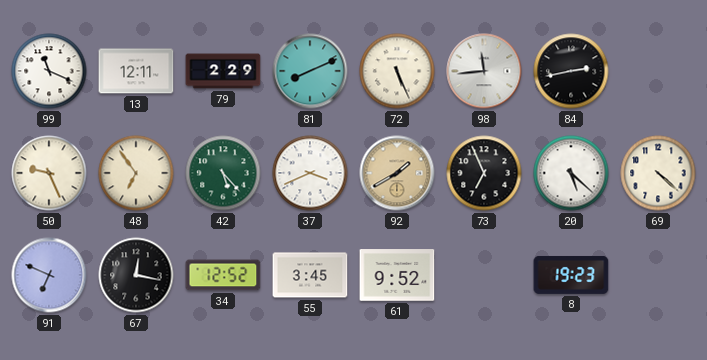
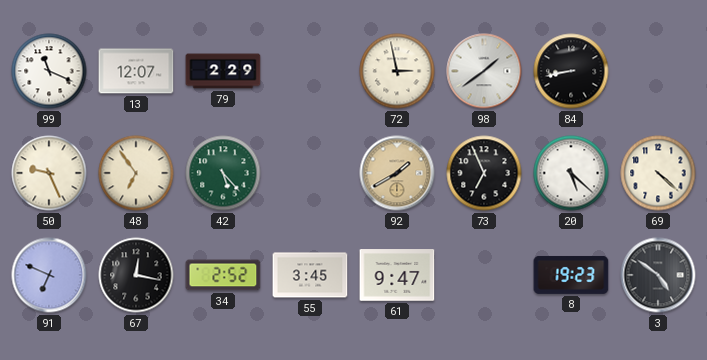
13: 12:11 -> 12:07
81: 8:11 -> none
72: 5:26 -> 2:58
98: 11:44 -> 1:39
84: 2:43 -> 8:43
37: 3:41 -> none
34: 12:52 -> 2:52
61: 9:52 -> 9:47
3: none -> 4:51
